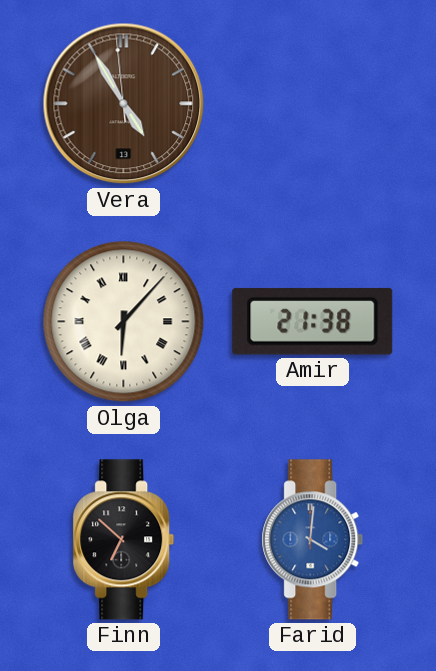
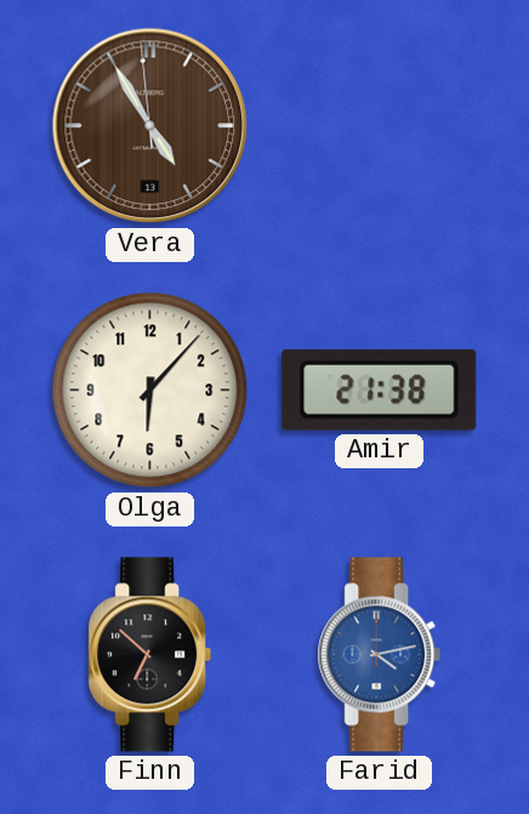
Olga numerals: Roman -> Arabic
Farid: 4:01 -> 4:13
